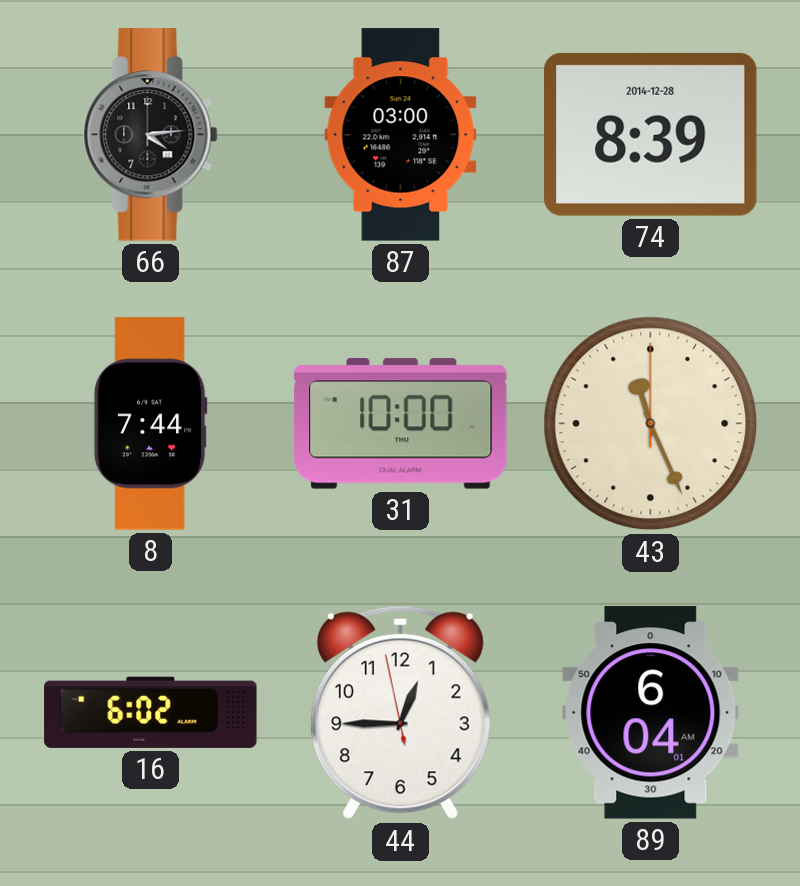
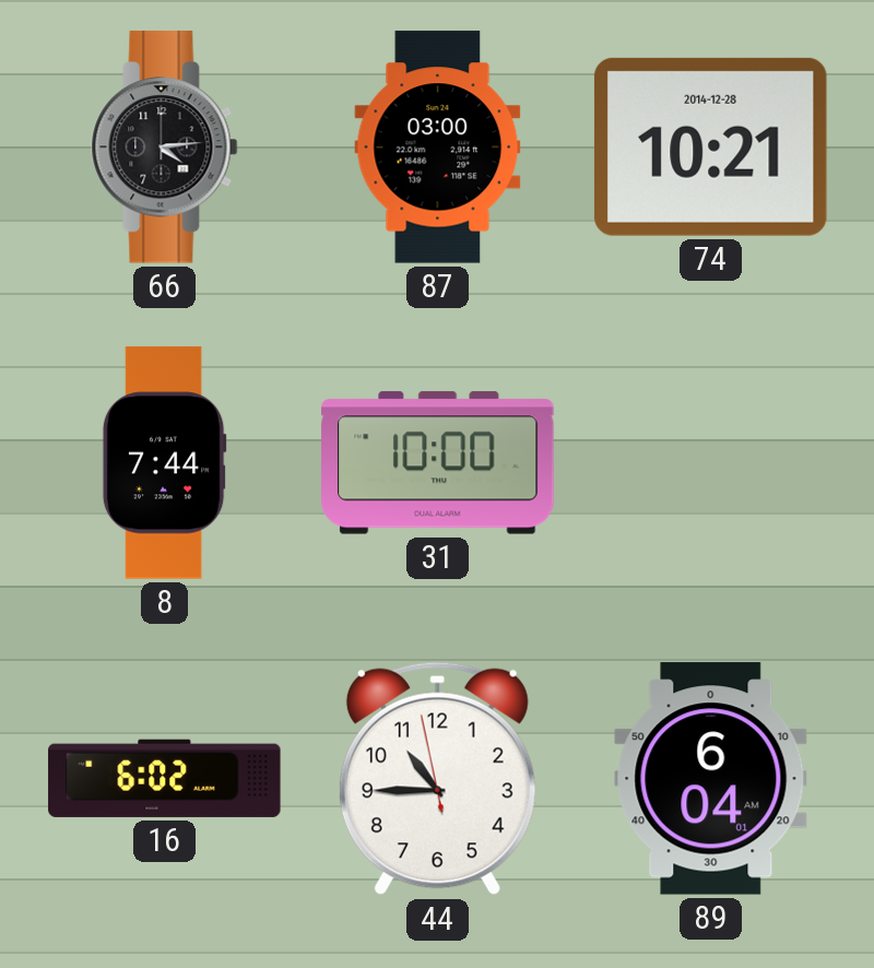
74: 8:39 -> 10:21
43: 11:26 -> none
44: 12:44 -> 10:44
